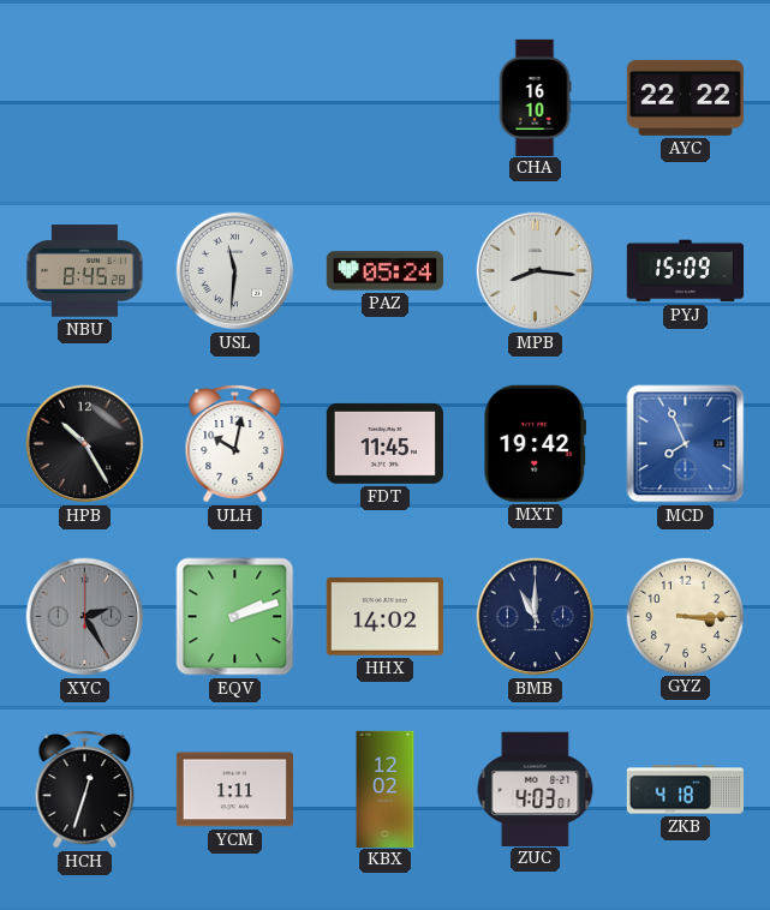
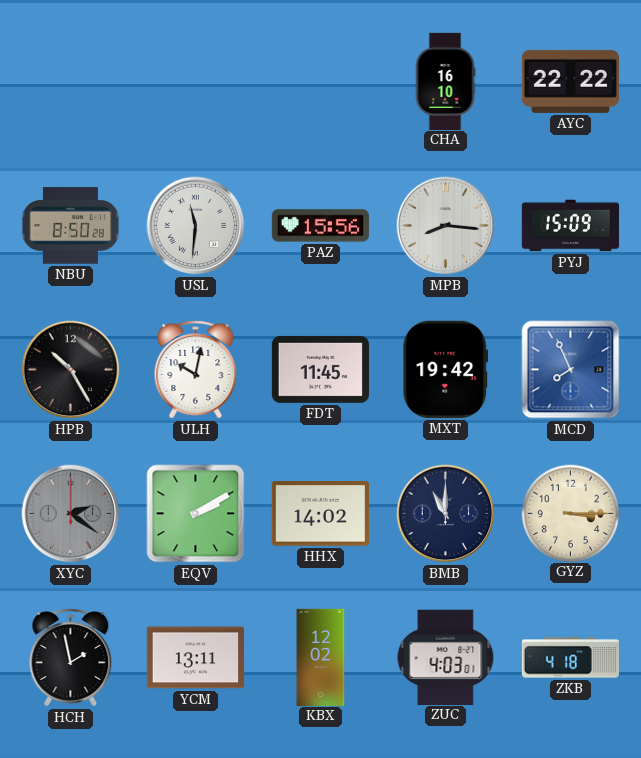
NBU: 8:45 -> 8:50
PAZ: 05:24 -> 15:56
XYC: 2:25 -> 2:21
EQV: 2:12 -> 2:10
HCH: 12:33 -> 1:58
YCM: 1:11 -> 13:11
